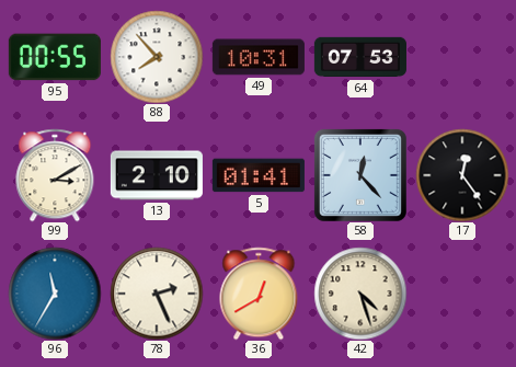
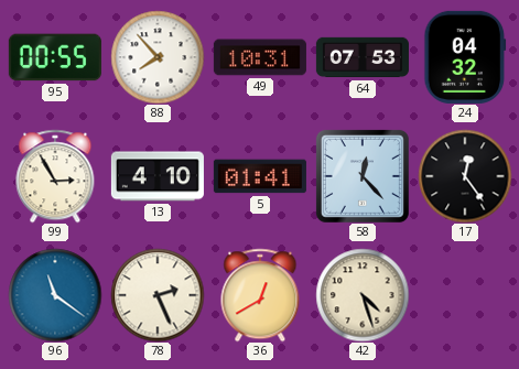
24: none -> 04:32
99: 3:10 -> 2:55
13: 2:10 -> 4:10
96: 11:35 -> 11:21
